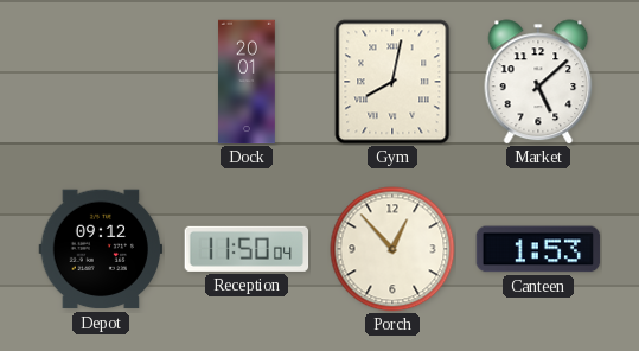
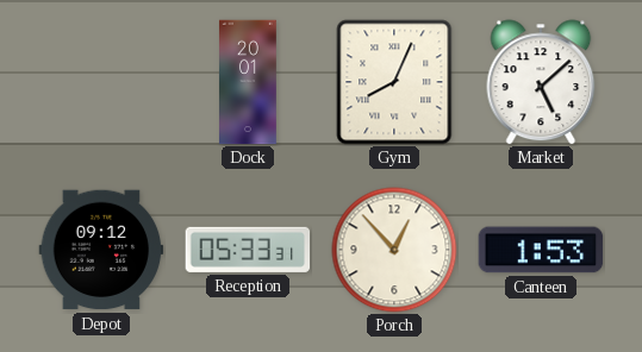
Gym: 8:02 -> 8:04
Reception: 11:50 -> 05:33
